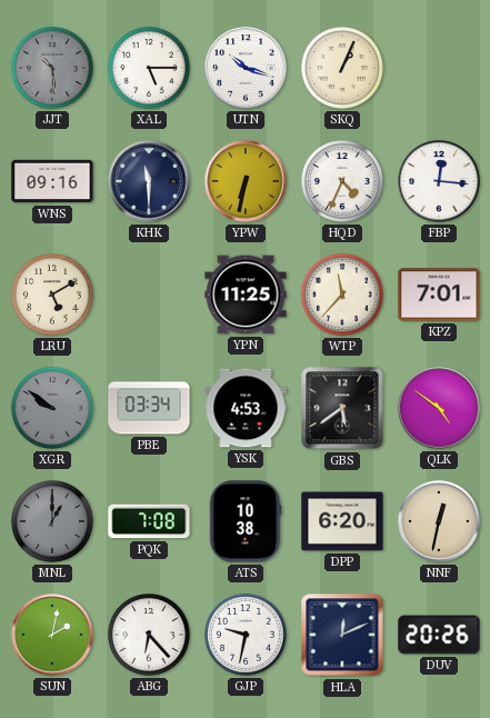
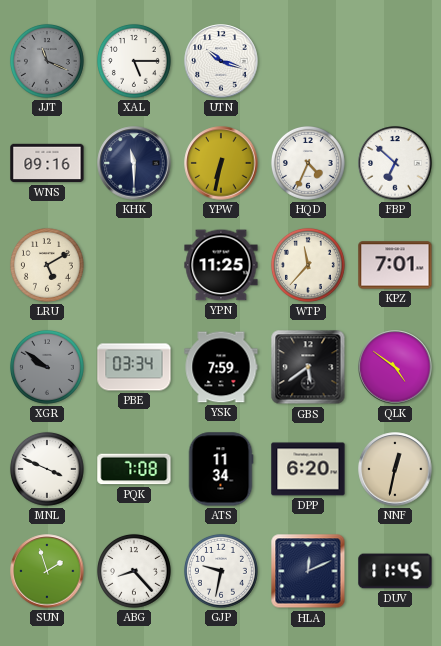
JJT: 10:29 -> 11:19
SKQ: 1:04 -> none
FBP: 12:16 -> 6:52
YSK: 4:53 -> 7:59
MNL: 1:00 -> 3:49
MNL dial: grey -> white
ATS: 10:38 -> 11:34
SUN: 2:02 -> 1:57
ABG: 6:23 -> 8:23
DUV: 20:26 -> 11:45
